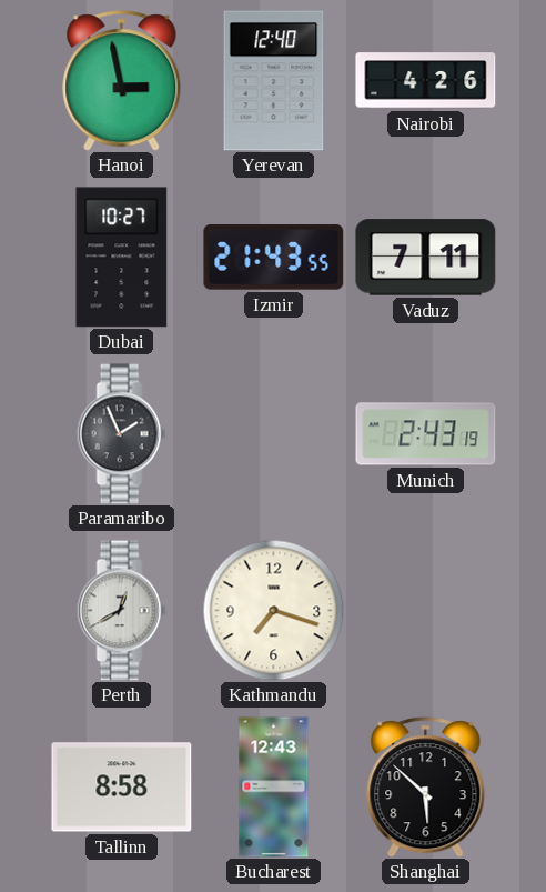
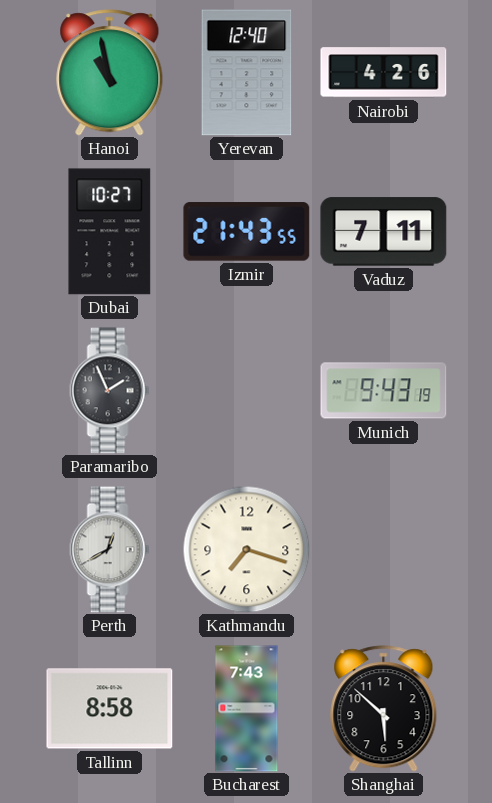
Hanoi: 2:58 -> 10:58
Munich: 2:43 -> 9:43
Bucharest: 12:43 -> 7:43
